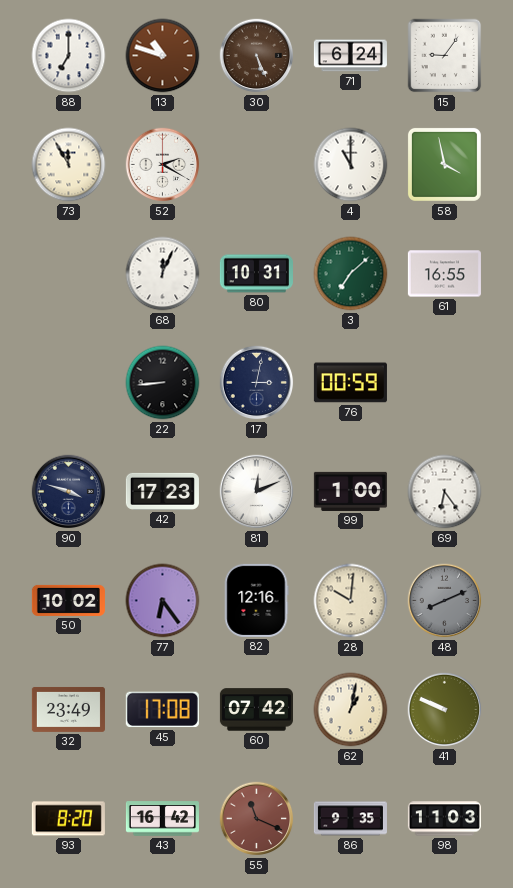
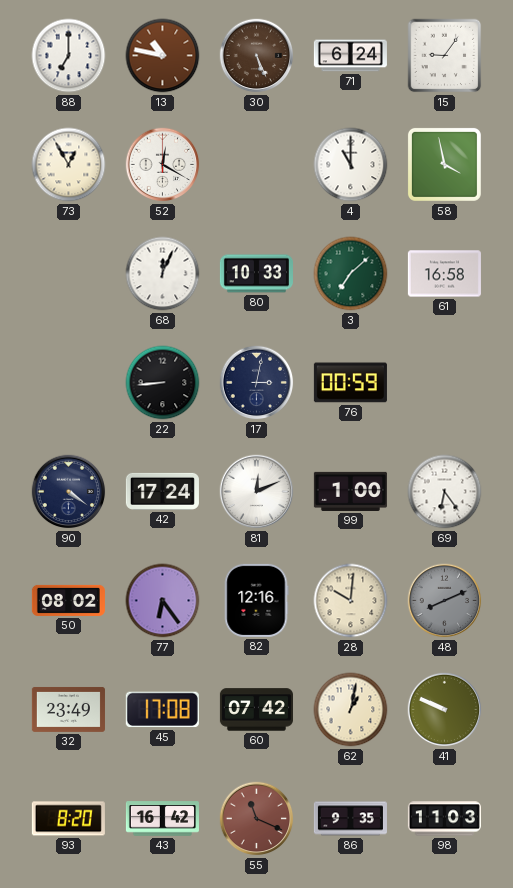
13: 10:48 -> 10:47
73: 11:55 -> 12:55
52: 2:20 -> 12:20
80: 10:31 -> 10:33
61: 16:55 -> 16:58
90: 3:48 -> 4:21
42: 17:23 -> 17:24
50: 10:02 -> 08:02
